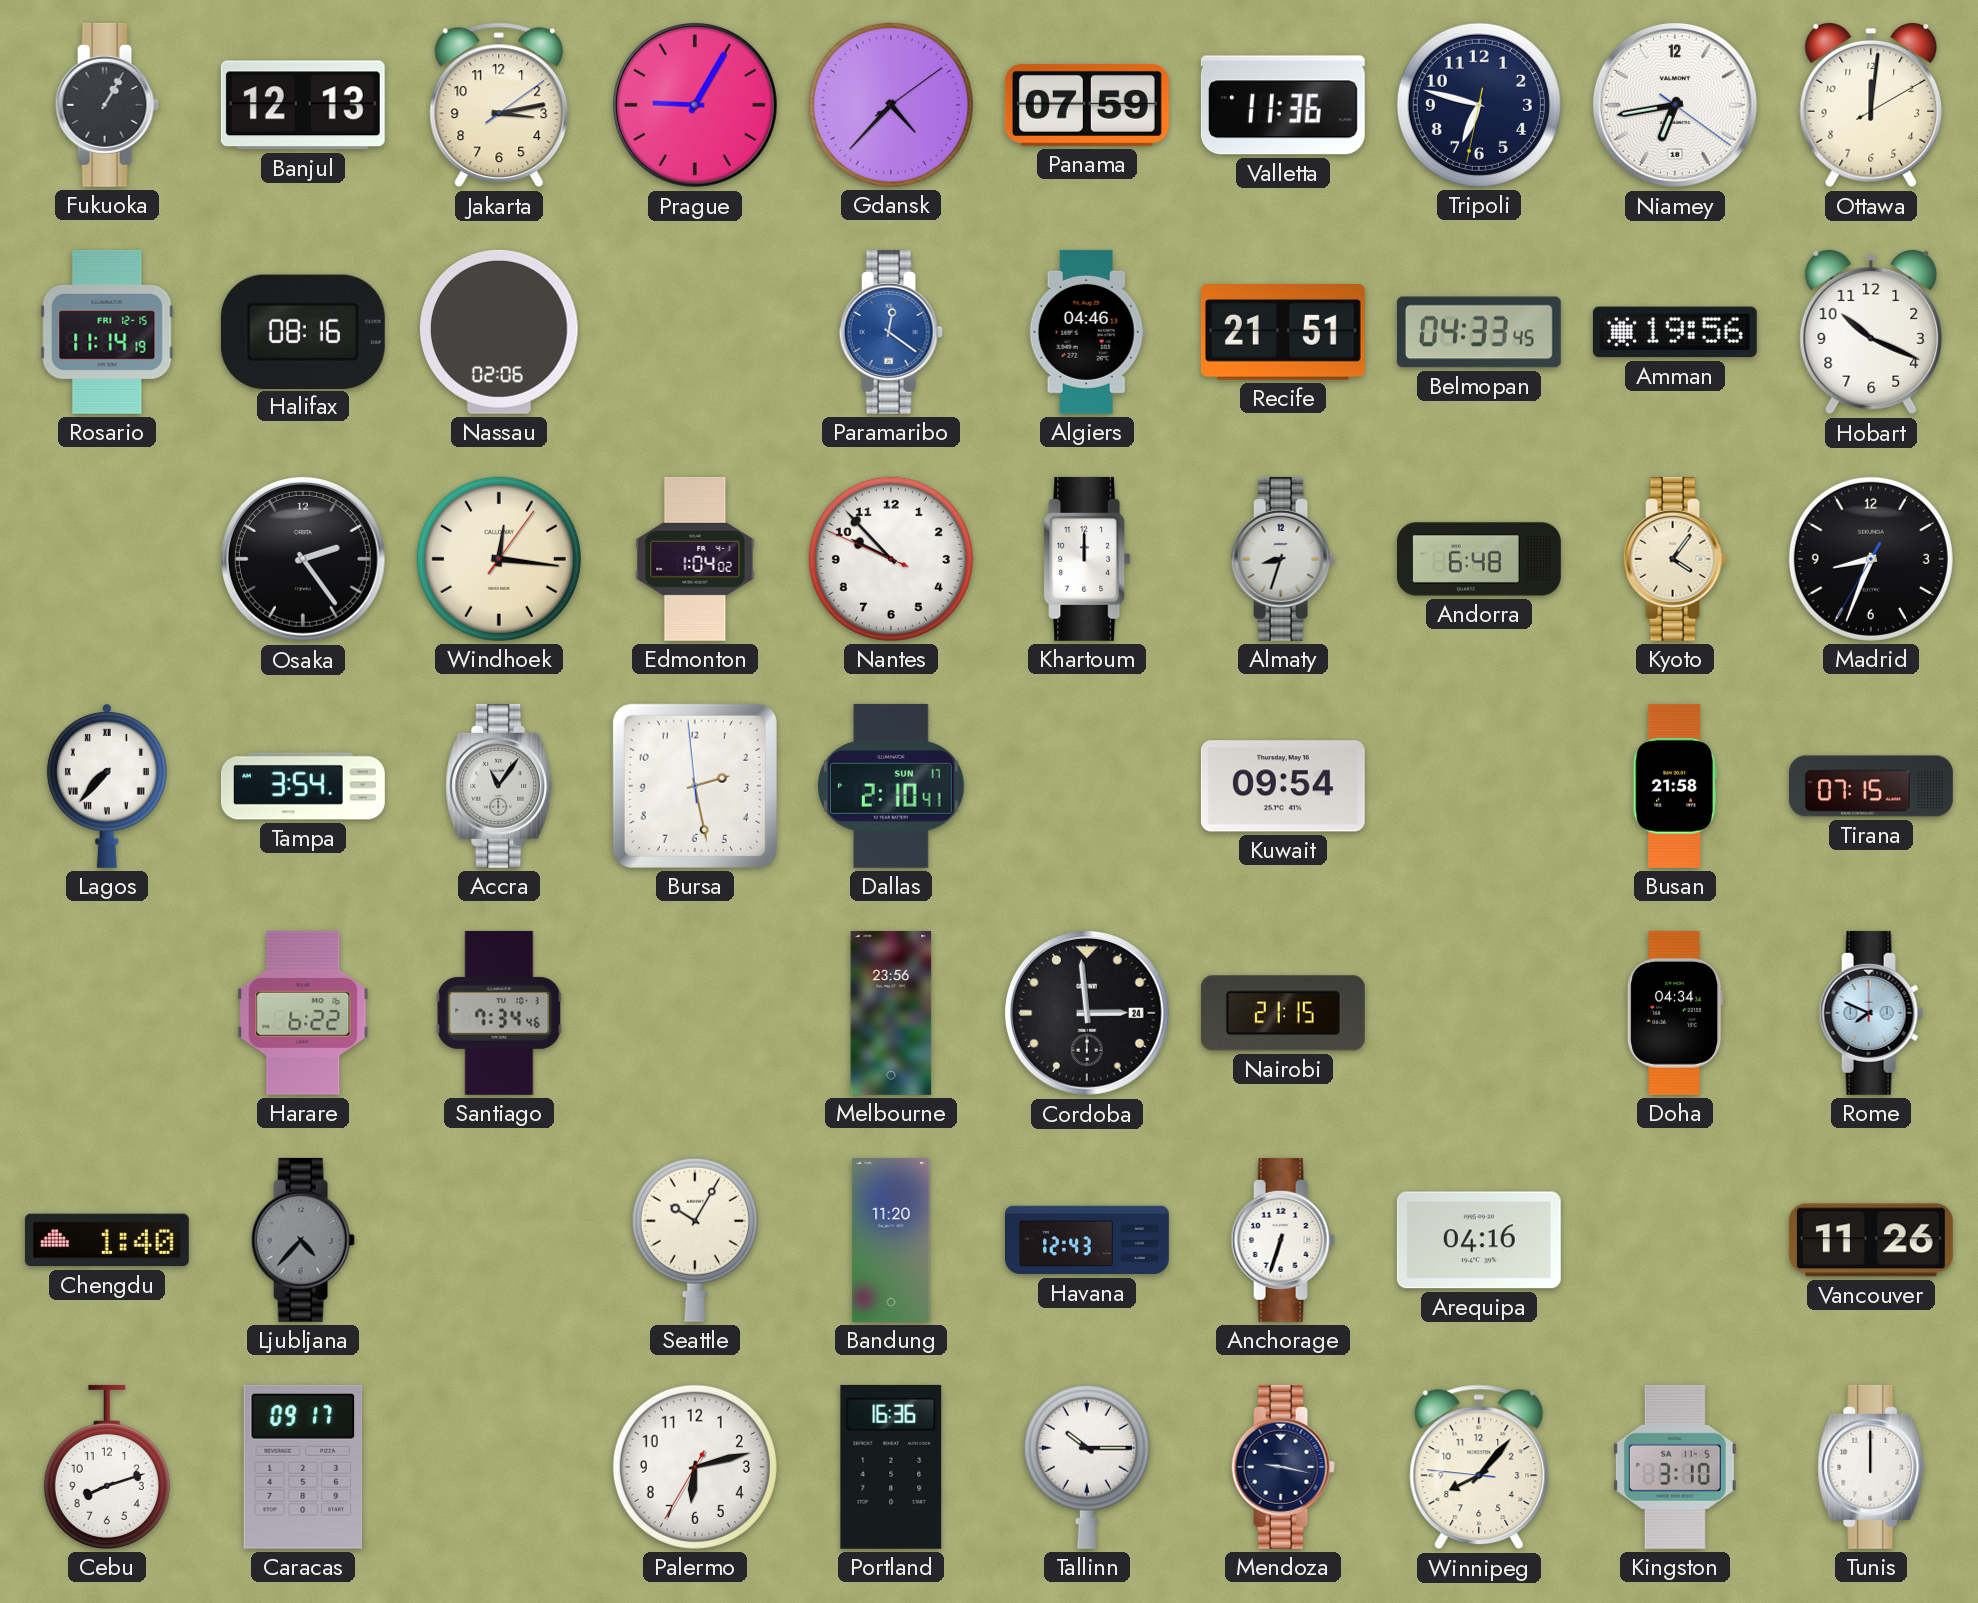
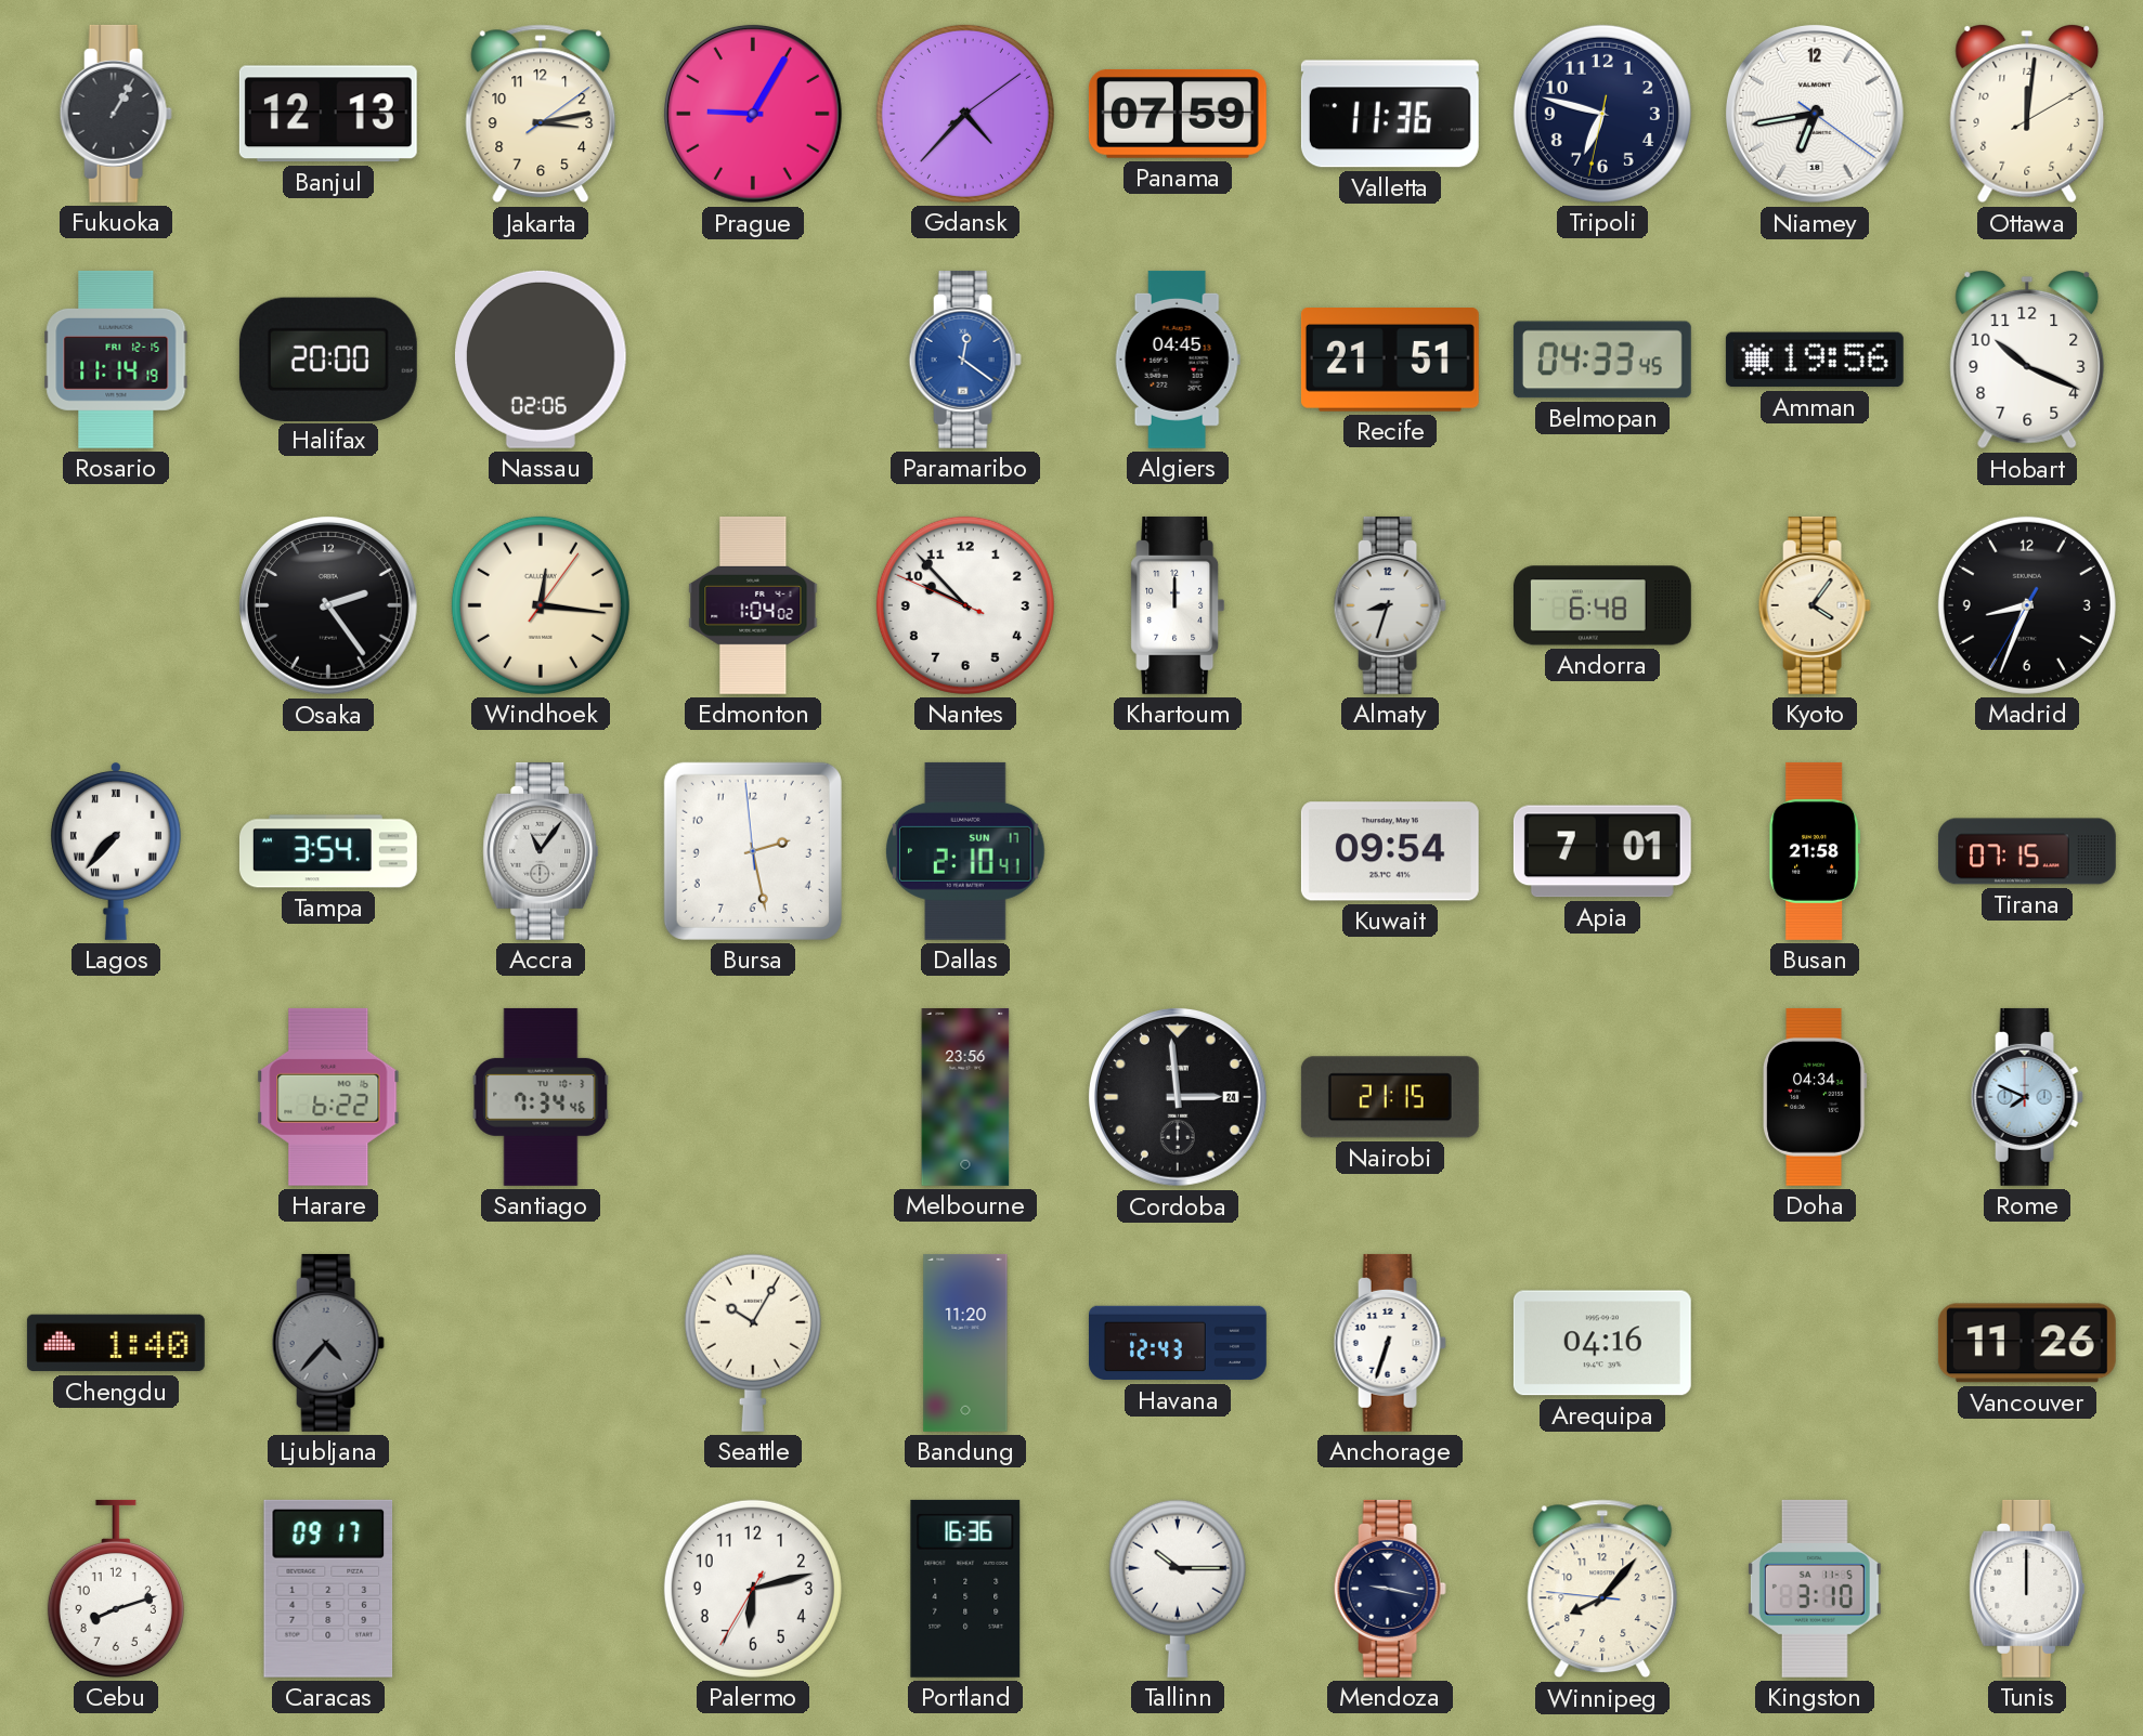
Halifax: 08:16 -> 20:00
Algiers: 04:46 -> 04:45
Apia: none -> 7:01
